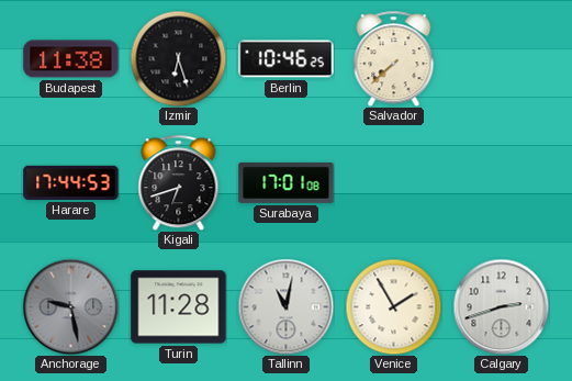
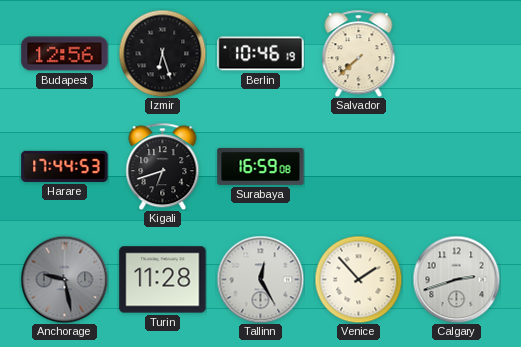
Budapest: 11:38 -> 12:56
Berlin: 10:46:25 -> 10:46:19
Surabaya: 17:01 -> 16:59
Tallinn: 11:02 -> 12:25
Venice: 1:55 -> 1:53
